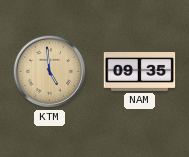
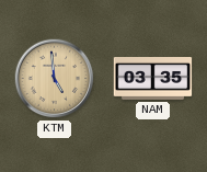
NAM: 09:35 -> 03:35
